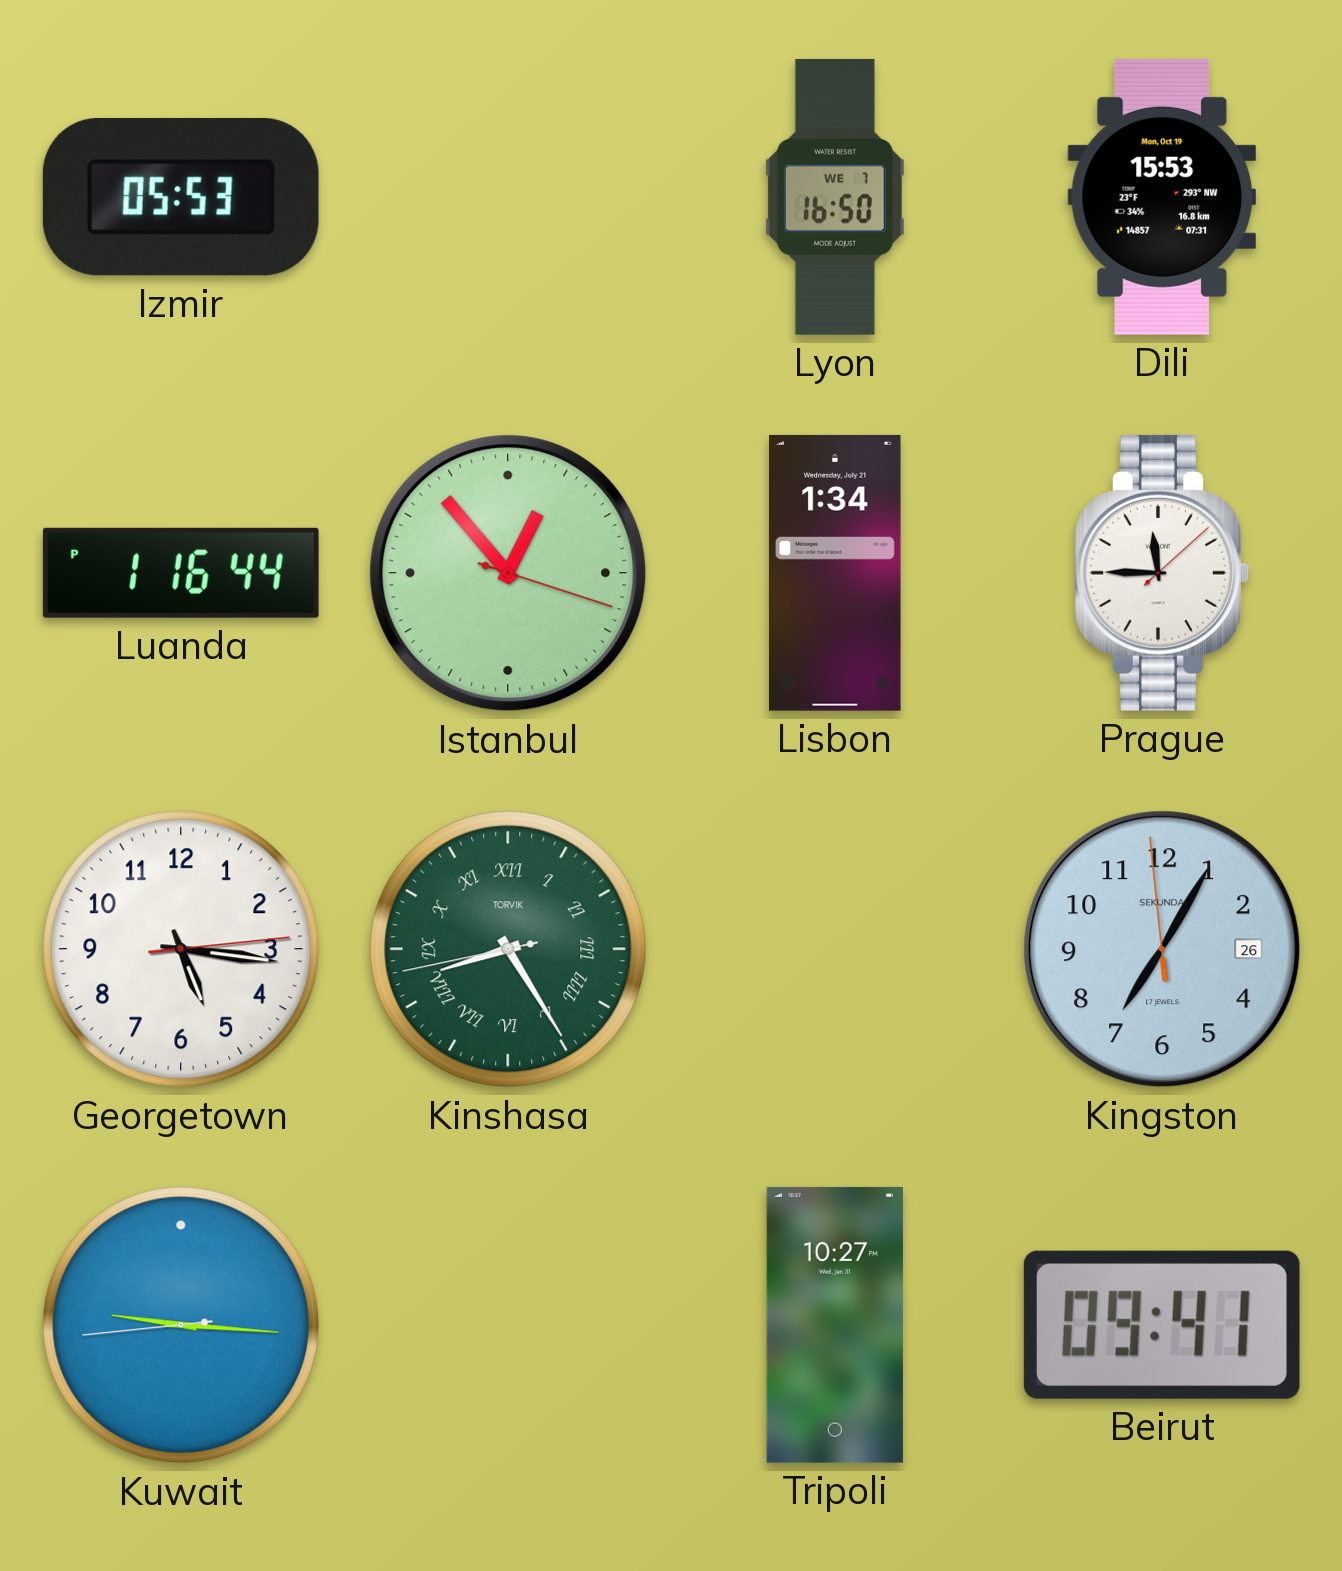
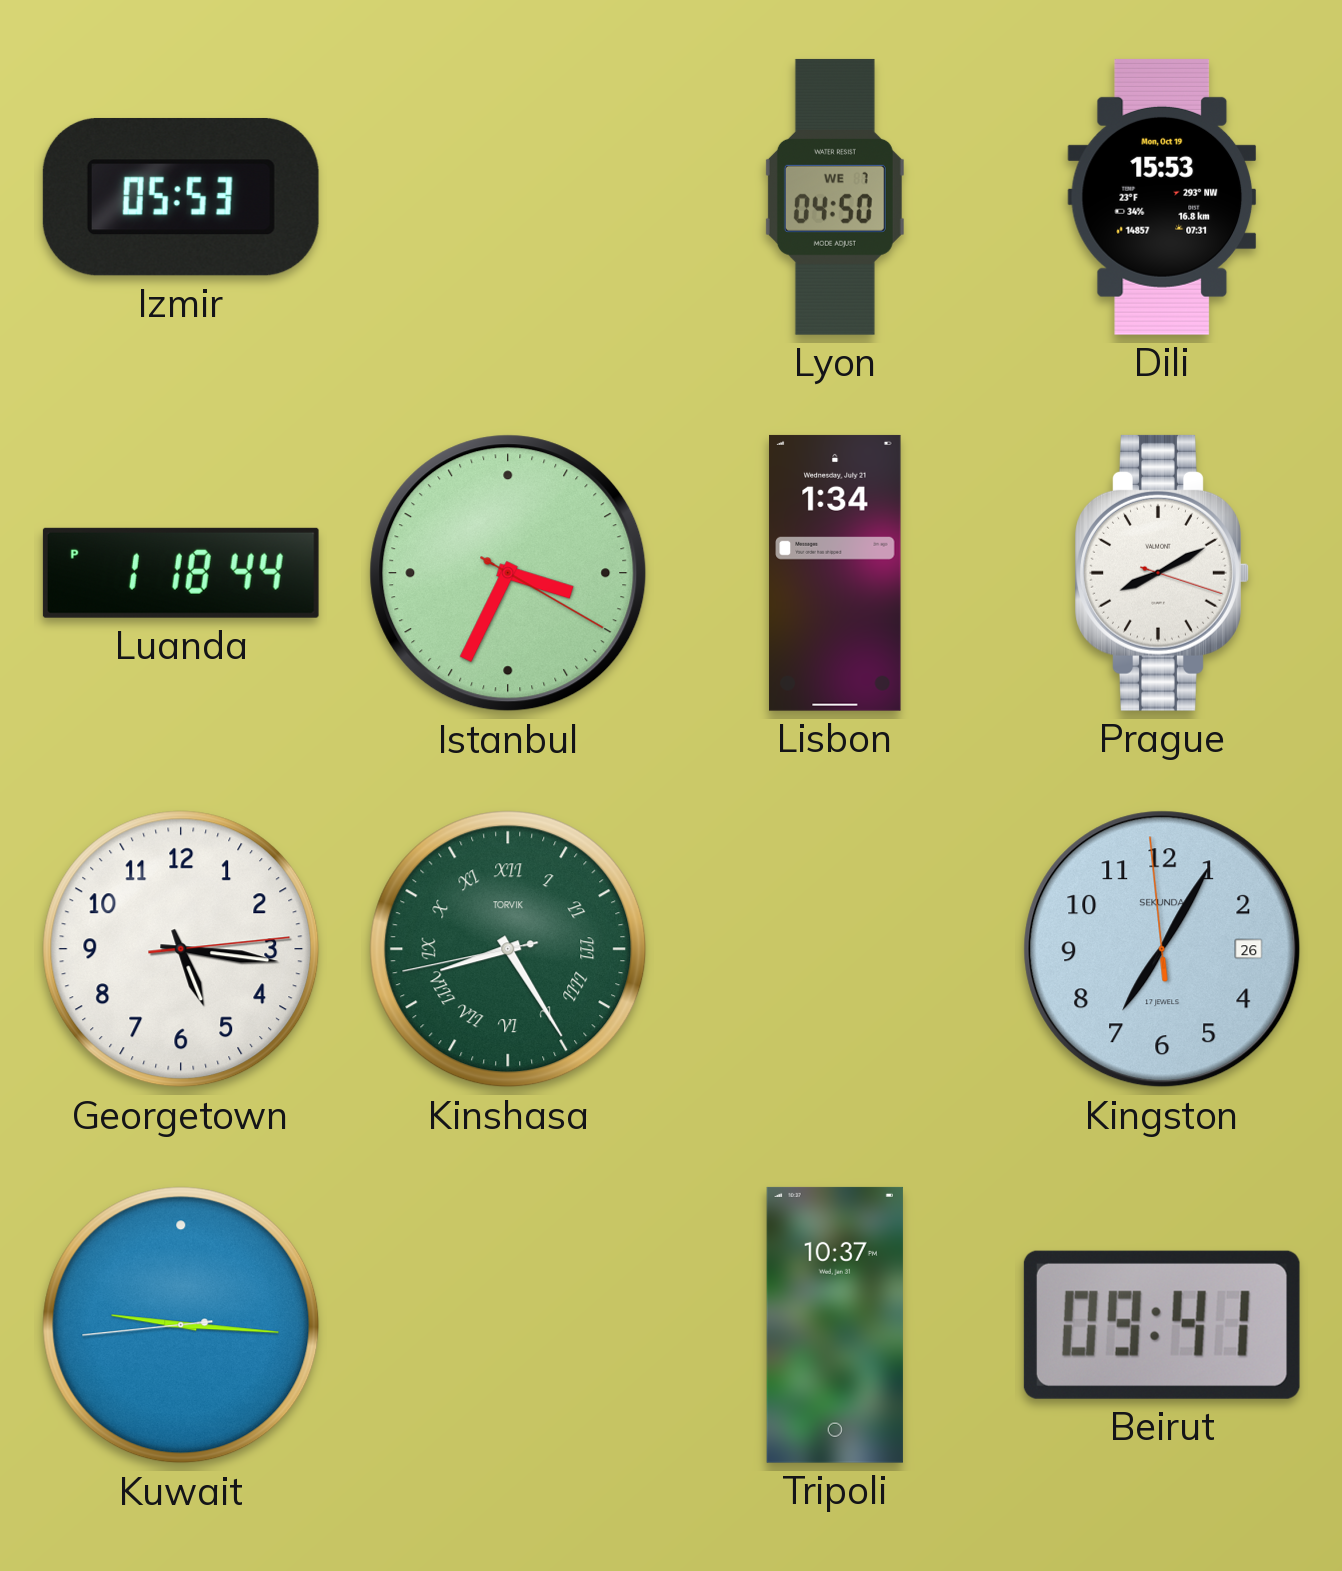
Lyon: 16:50 -> 04:50
Luanda: 1:16 -> 1:18
Istanbul: 12:53 -> 3:34
Prague: 11:45 -> 8:10
Tripoli: 10:27 -> 10:37
